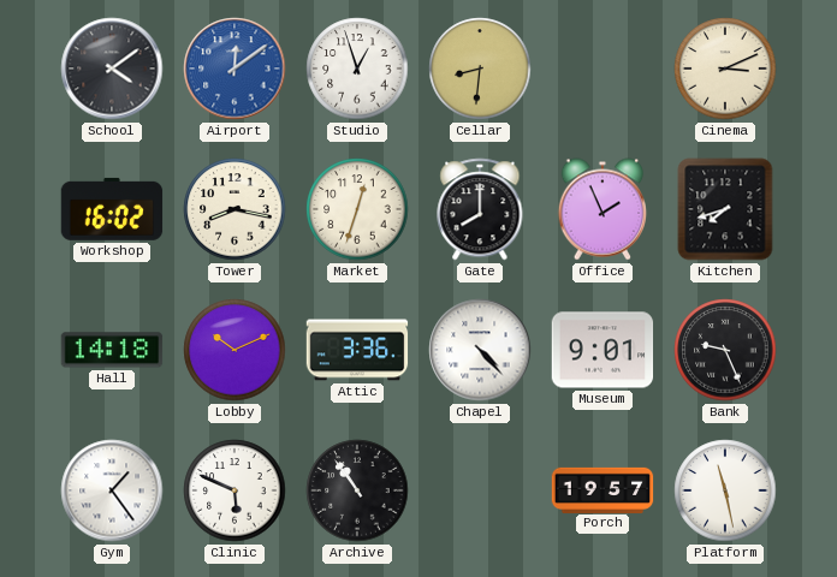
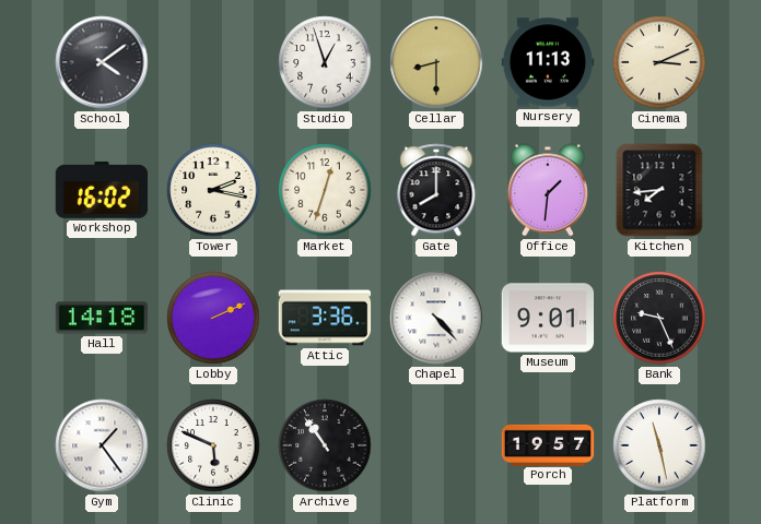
Airport: 12:09 -> none
Cellar: 8:31 -> 8:30
Nursery: none -> 11:13
Tower: 8:17 -> 2:17
Office: 1:56 -> 1:31
Kitchen: 7:42 -> 7:44
Lobby: 10:11 -> 2:11
